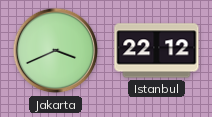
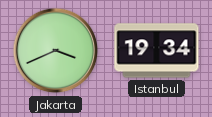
Istanbul: 22:12 -> 19:34
